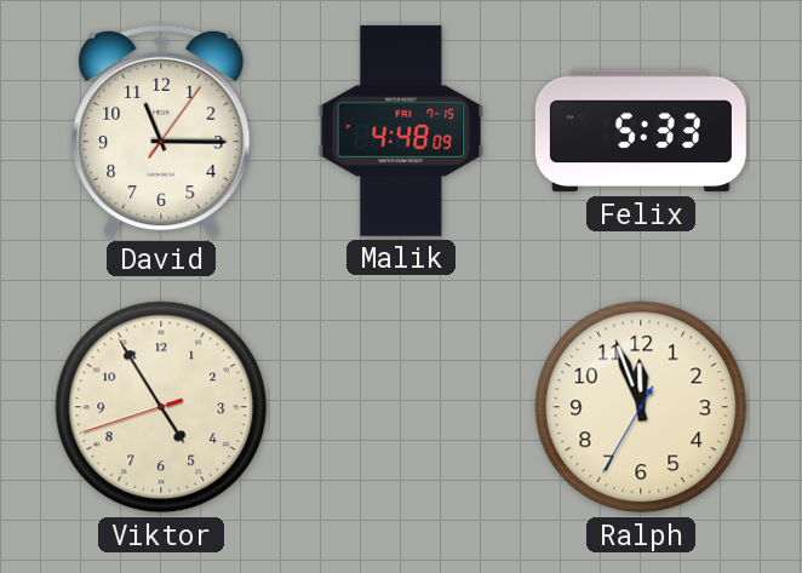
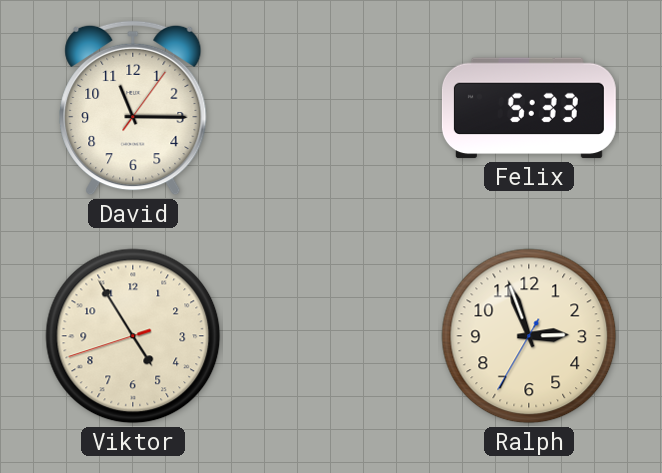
Malik: 4:48 -> none
Ralph: 11:56 -> 2:56
